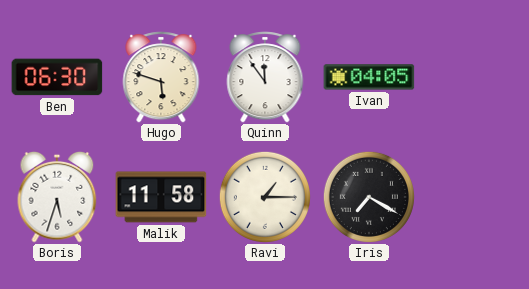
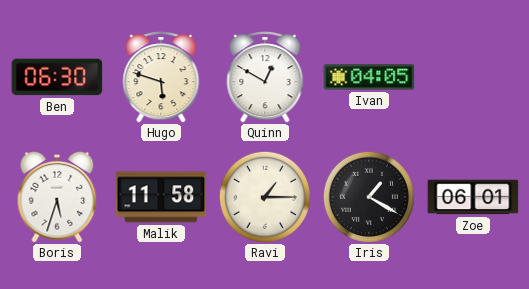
Quinn: 11:54 -> 12:50
Iris: 7:20 -> 1:20
Zoe: none -> 06:01
